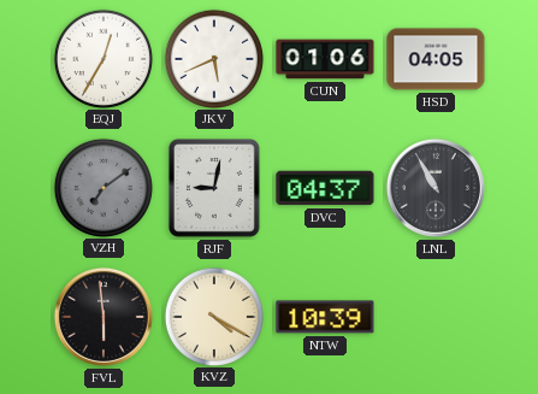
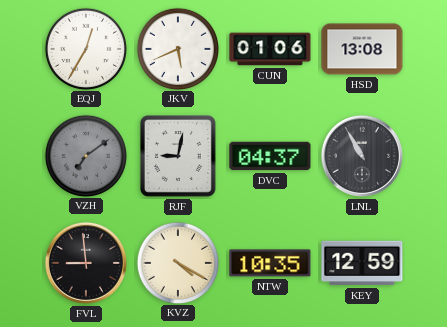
HSD: 04:05 -> 13:08
FVL: 5:59 -> 8:59
NTW: 10:39 -> 10:35
KEY: none -> 12:59
